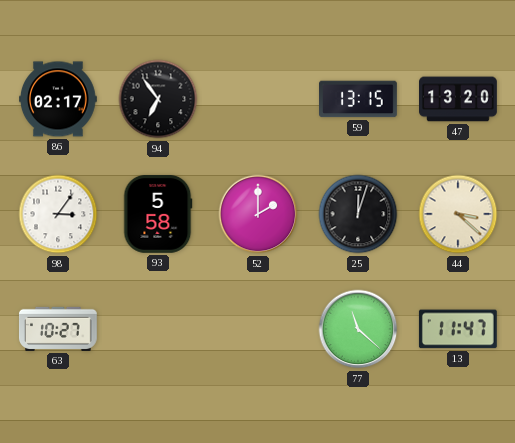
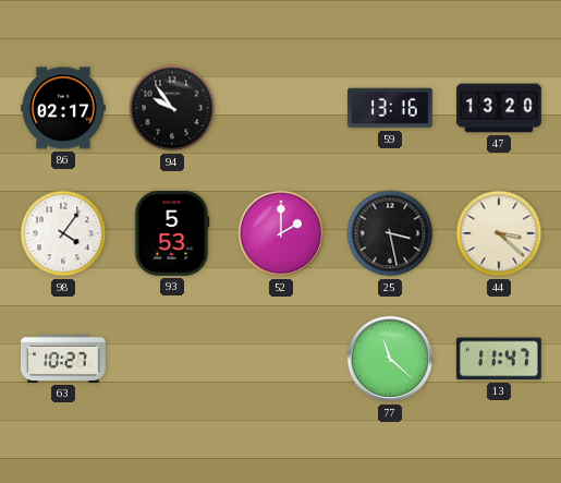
94: 6:54 -> 9:54
59: 13:15 -> 13:16
98: 3:06 -> 4:06
93: 5:58 -> 5:53
25: 12:03 -> 3:28
